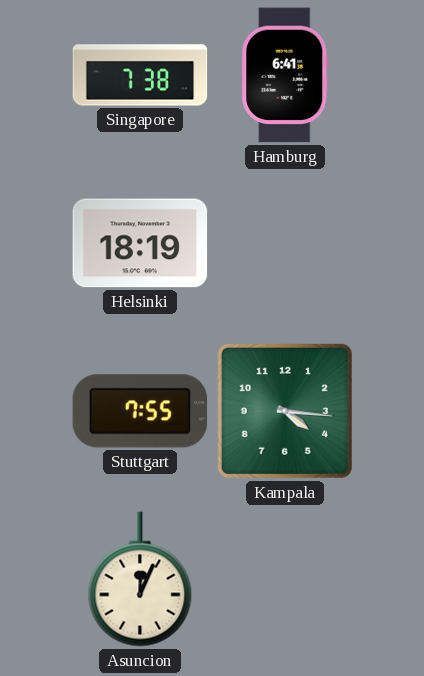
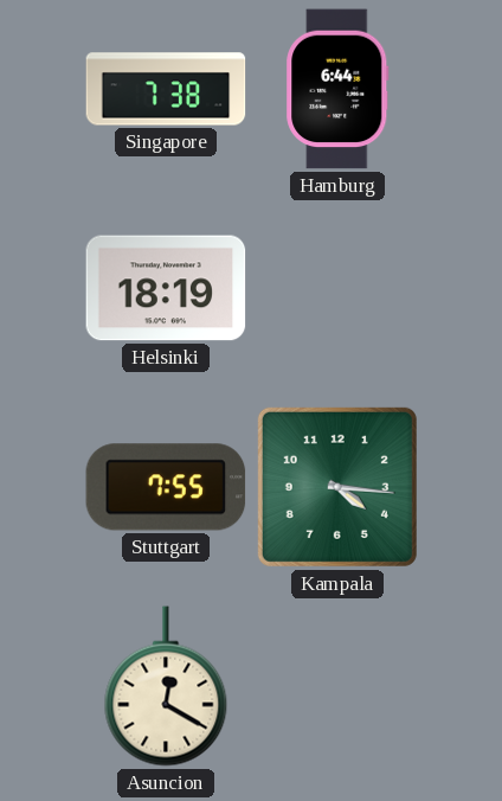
Hamburg: 6:41 -> 6:44
Asuncion: 12:04 -> 12:20
